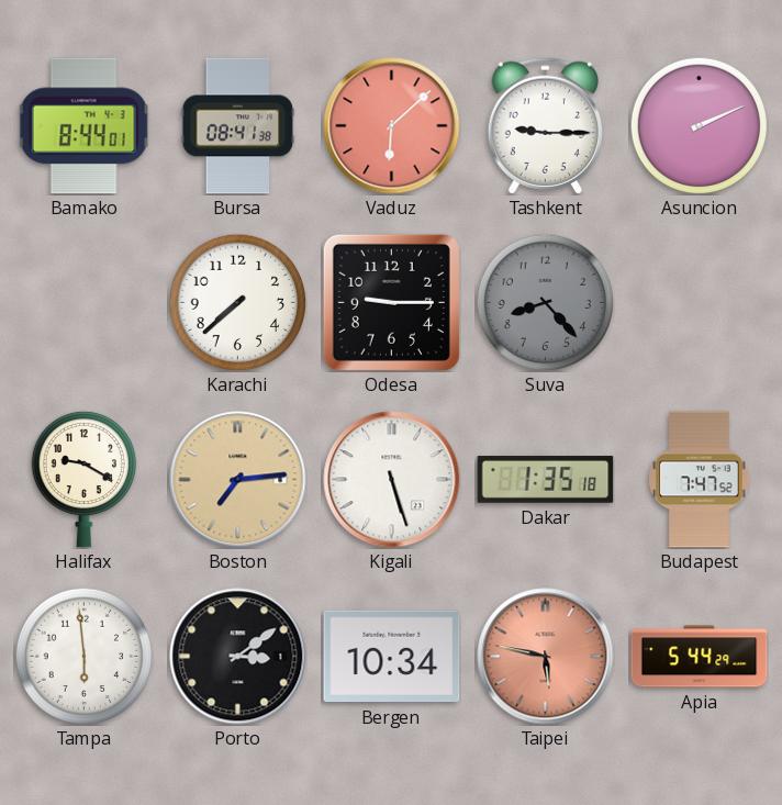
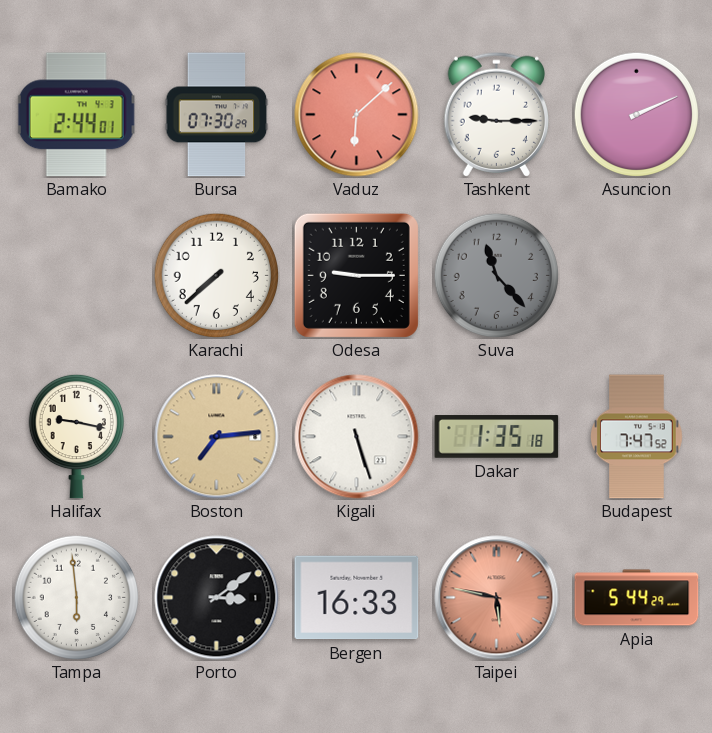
Bamako: 8:44 -> 2:44
Bursa: 08:41 -> 07:30
Suva: 8:23 -> 11:23
Halifax: 9:20 -> 9:17
Bergen: 10:34 -> 16:33
